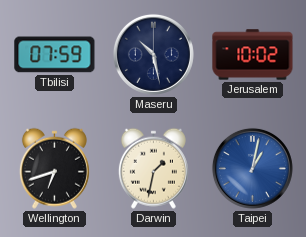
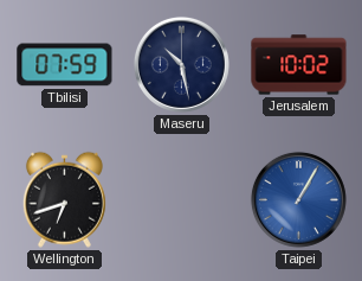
Darwin: 1:32 -> none
Taipei: 1:02 -> 1:05
